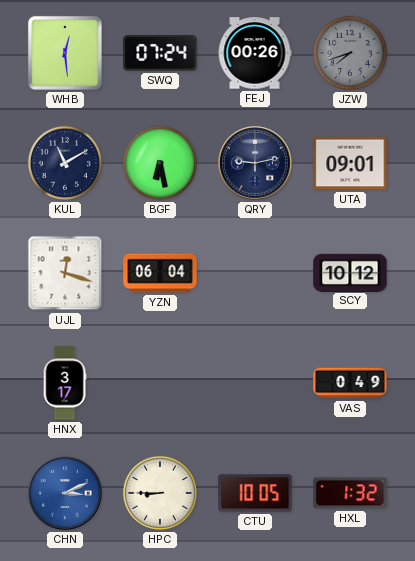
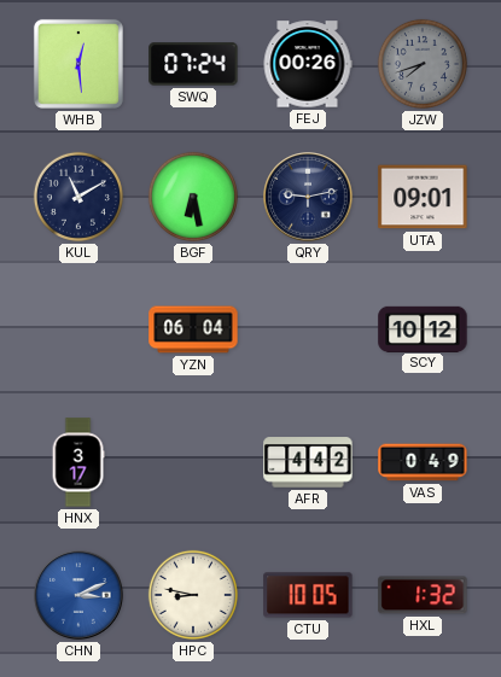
UJL: 12:18 -> none
AFR: none -> 4:42
HPC: 8:45 -> 8:47
